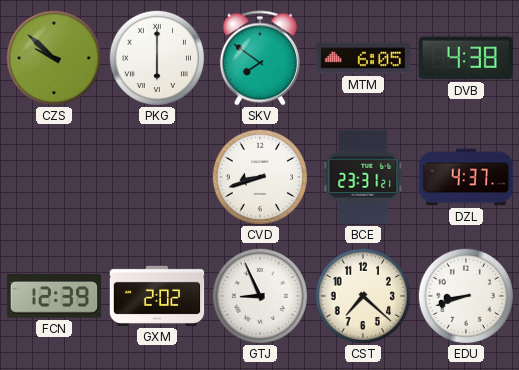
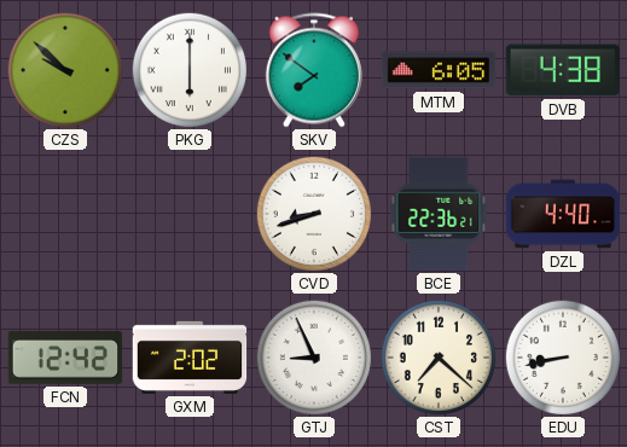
BCE: 23:31 -> 22:36
DZL: 4:37 -> 4:40
FCN: 12:39 -> 12:42
EDU: 8:42 -> 8:43
